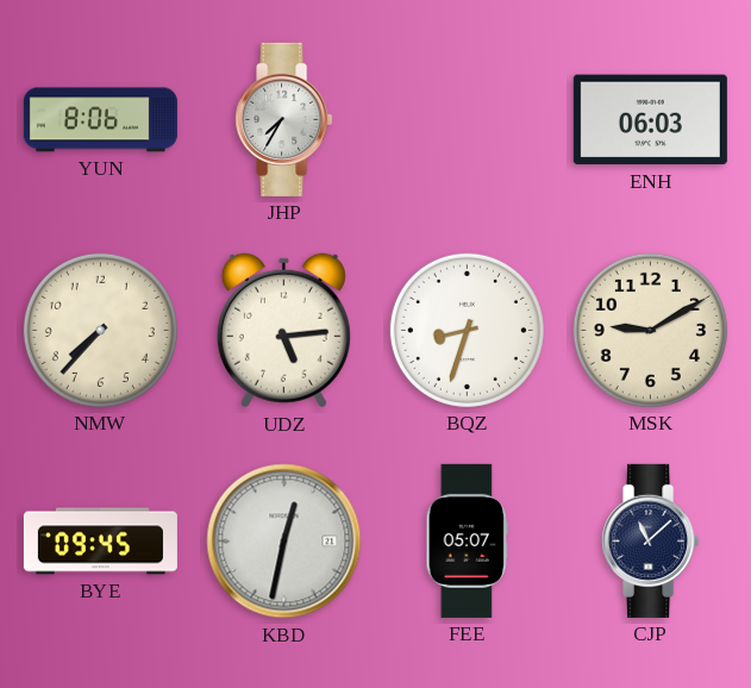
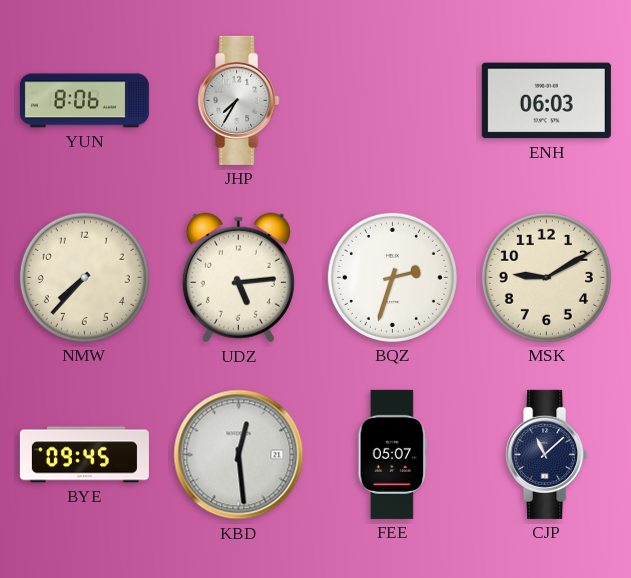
BQZ: 8:33 -> 2:33
KBD: 12:32 -> 12:29
